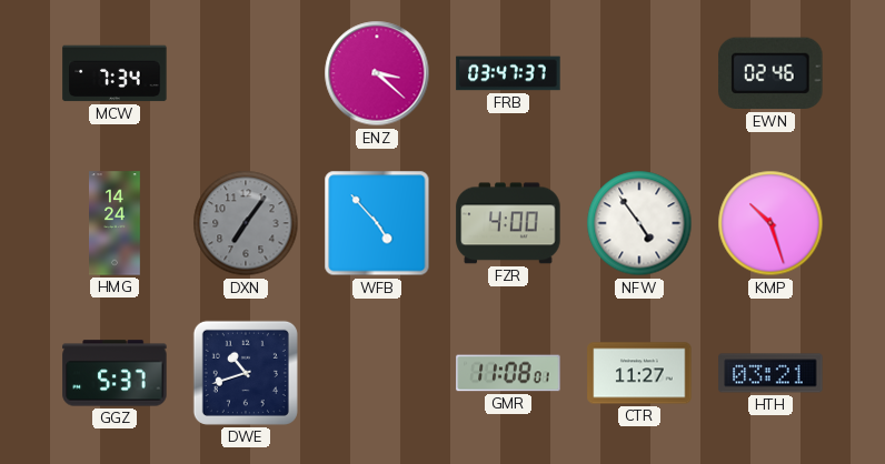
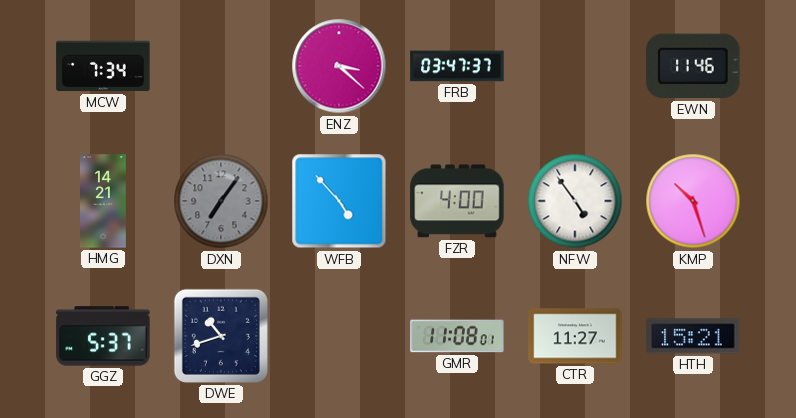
EWN: 02:46 -> 11:46
HMG: 14:24 -> 14:21
HTH: 03:21 -> 15:21
